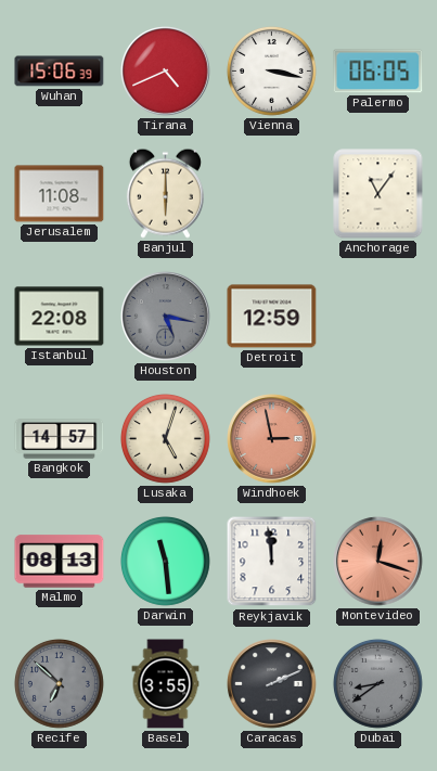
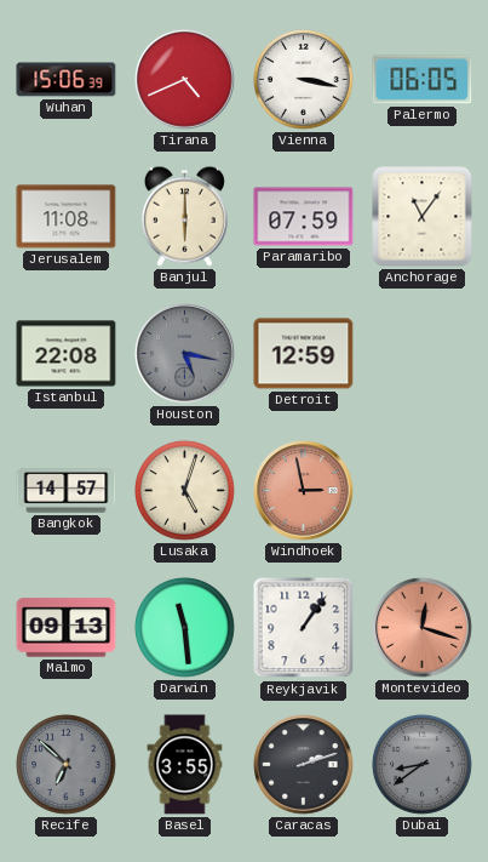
Paramaribo: none -> 07:59
Malmo: 08:13 -> 09:13
Reykjavik: 11:59 -> 1:06
Caracas: 2:11 -> 2:12
